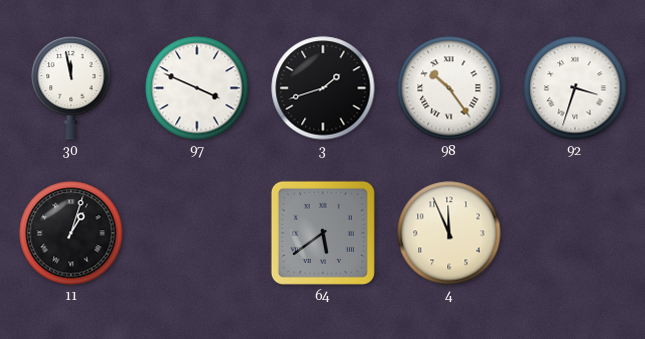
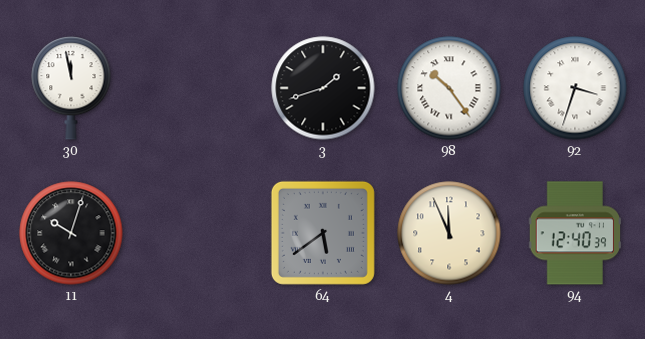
97: 3:49 -> none
11: 1:03 -> 10:03
94: none -> 12:40
